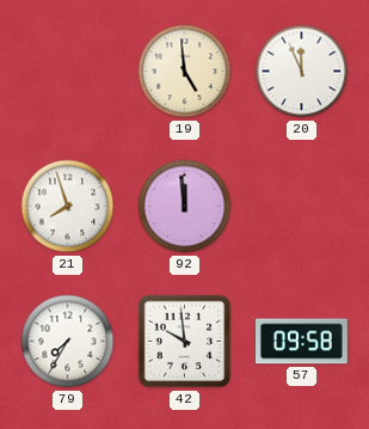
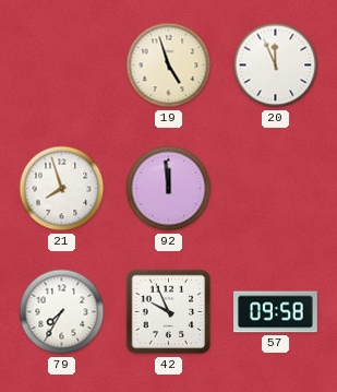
19: 4:59 -> 4:57
42: 9:59 -> 9:56
